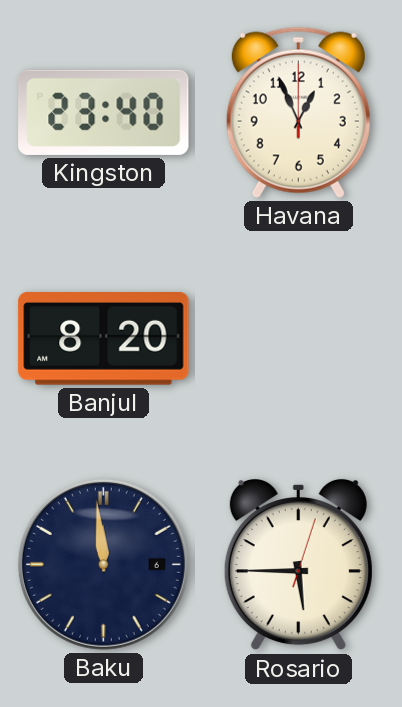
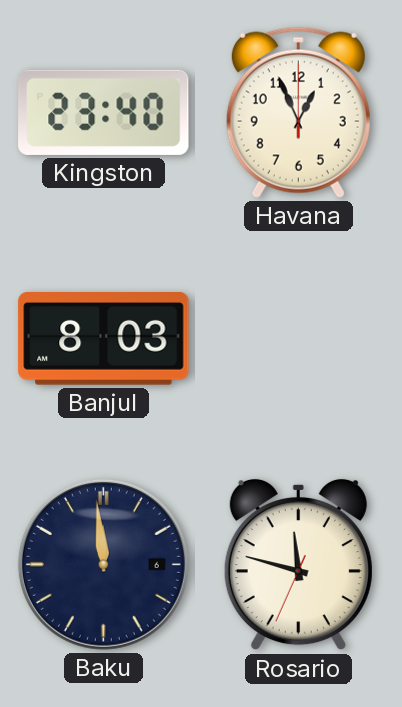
Banjul: 8:20 -> 8:03
Rosario: 5:45 -> 11:47
